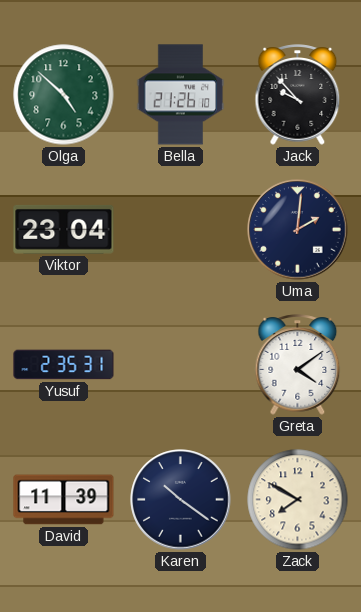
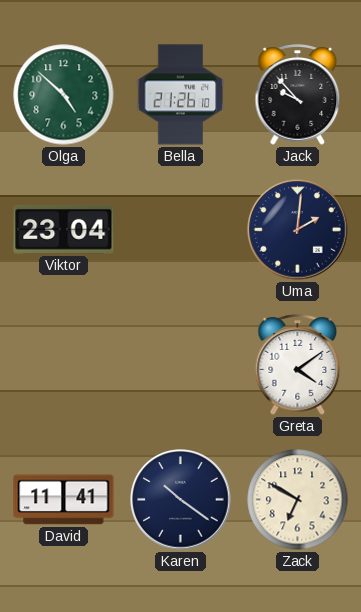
Yusuf: 2:35 -> none
David: 11:39 -> 11:41
Zack: 7:50 -> 6:50
